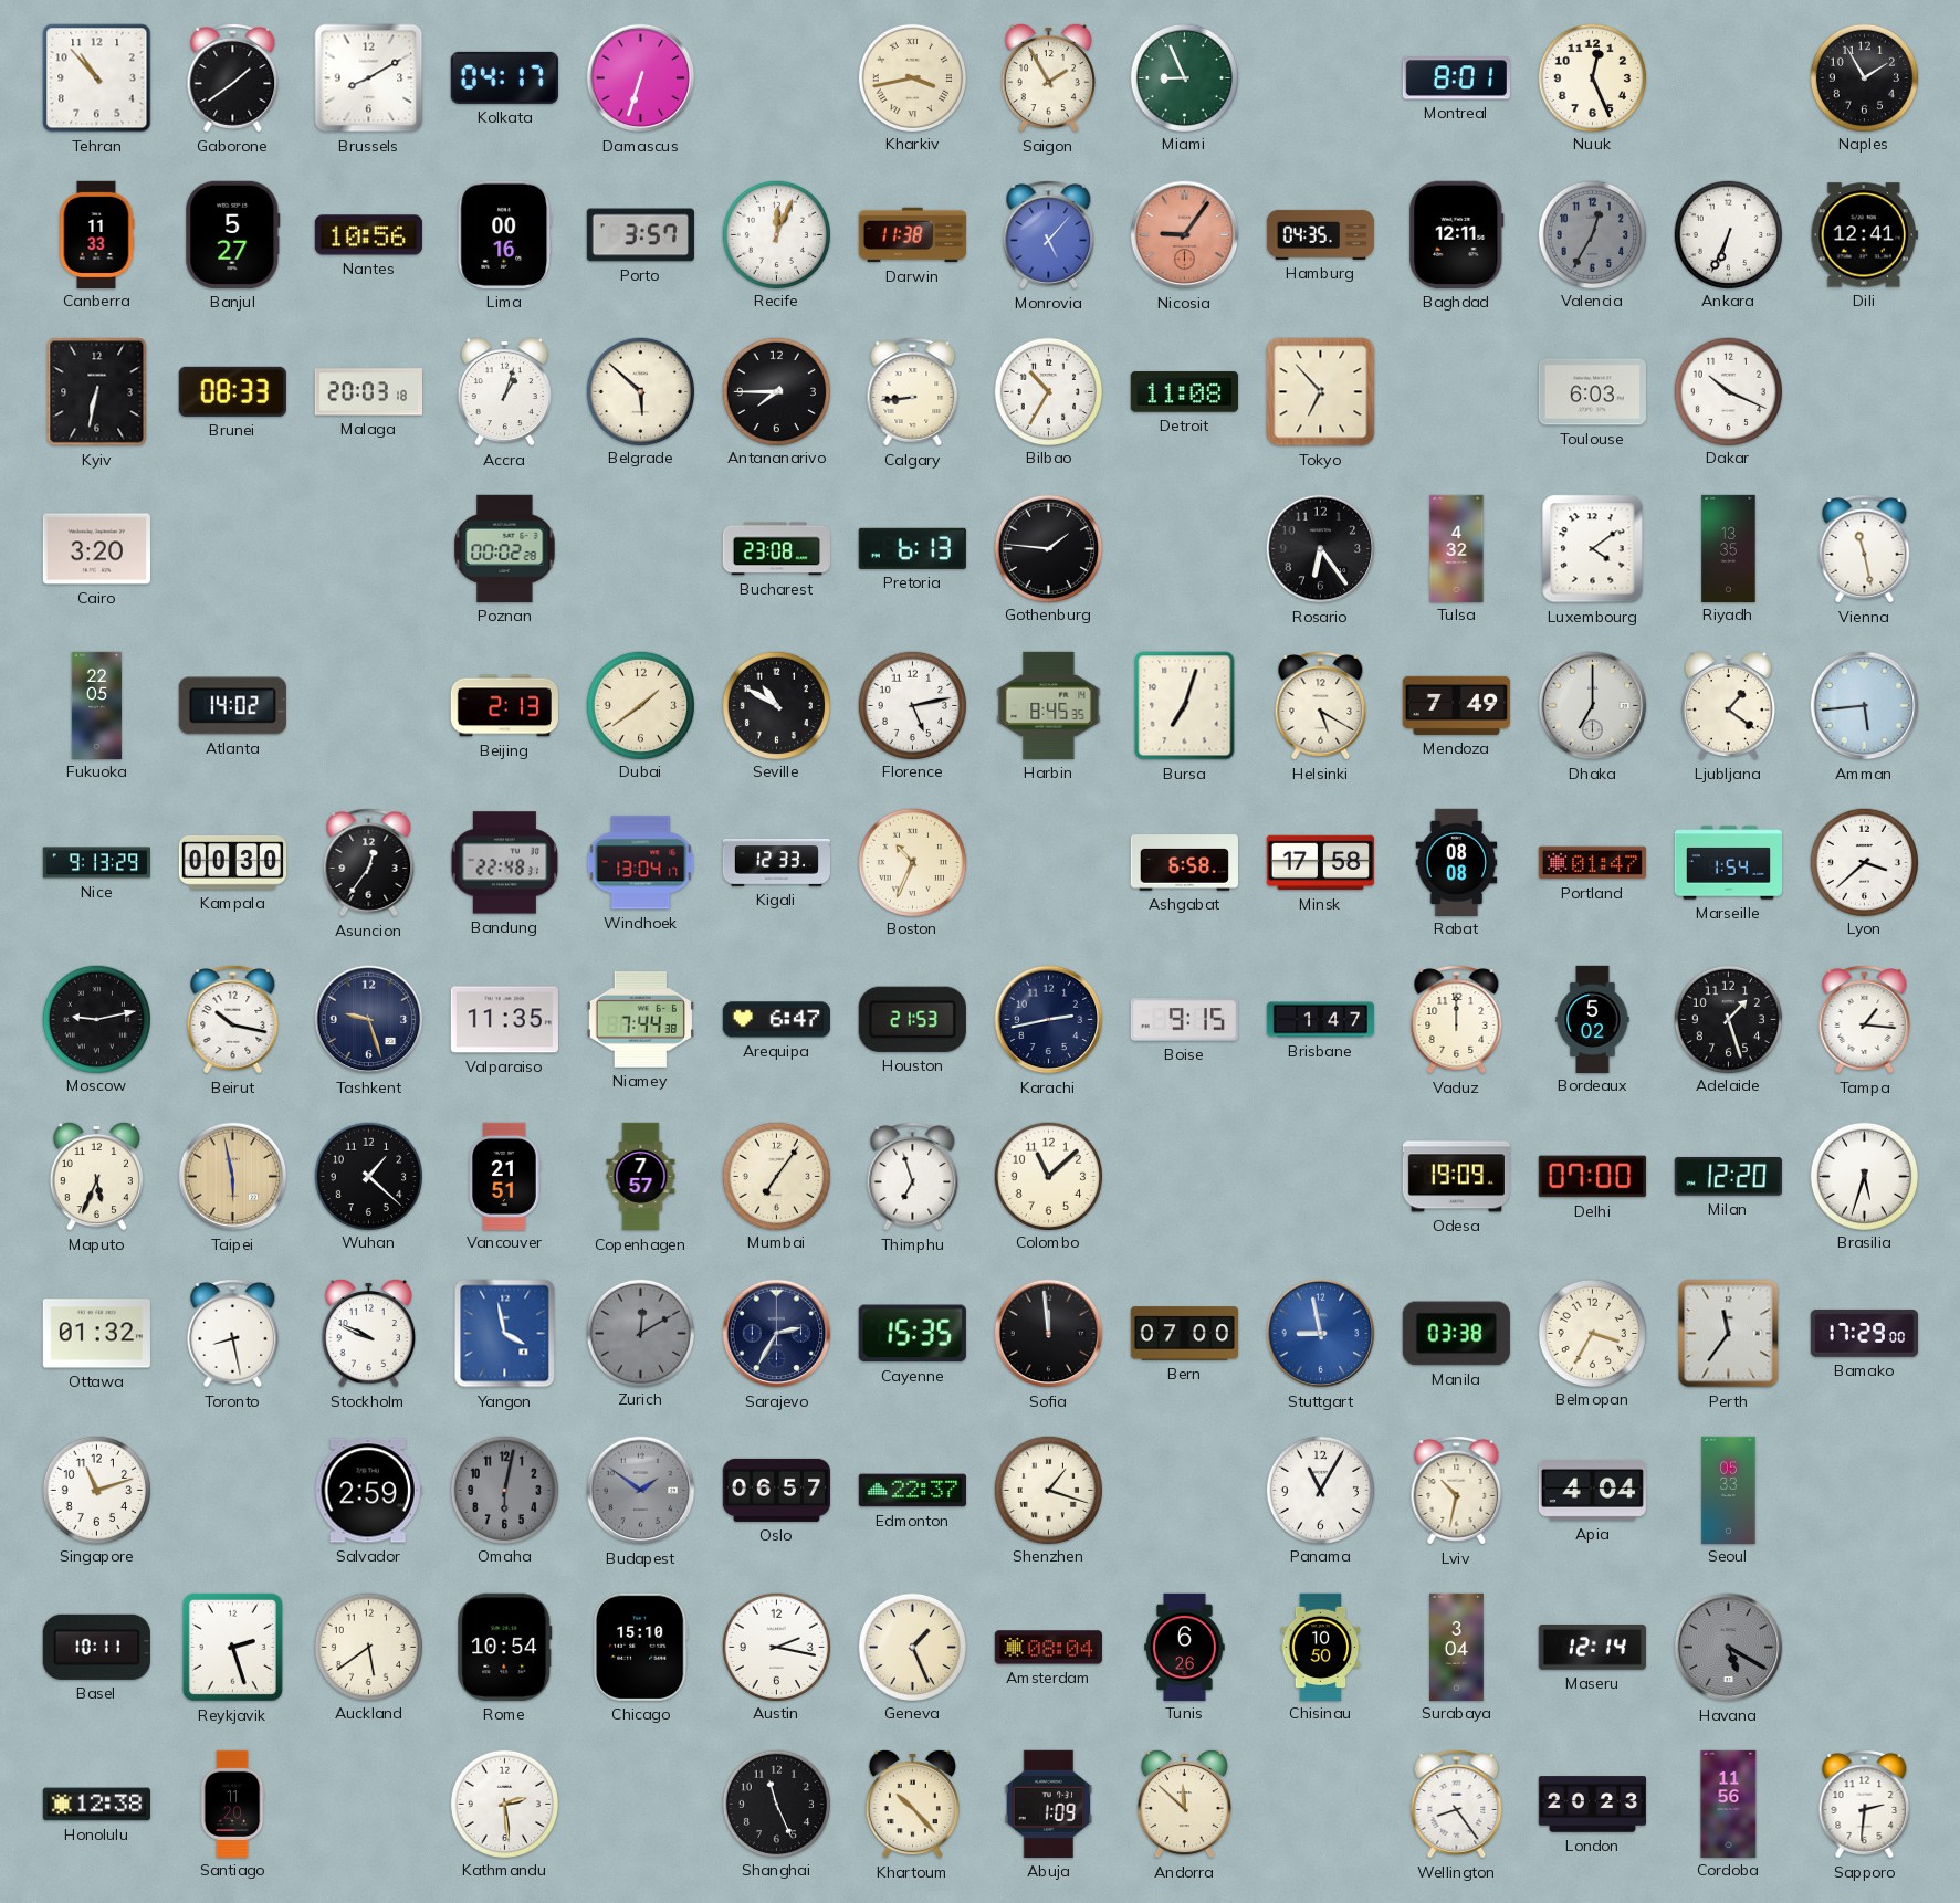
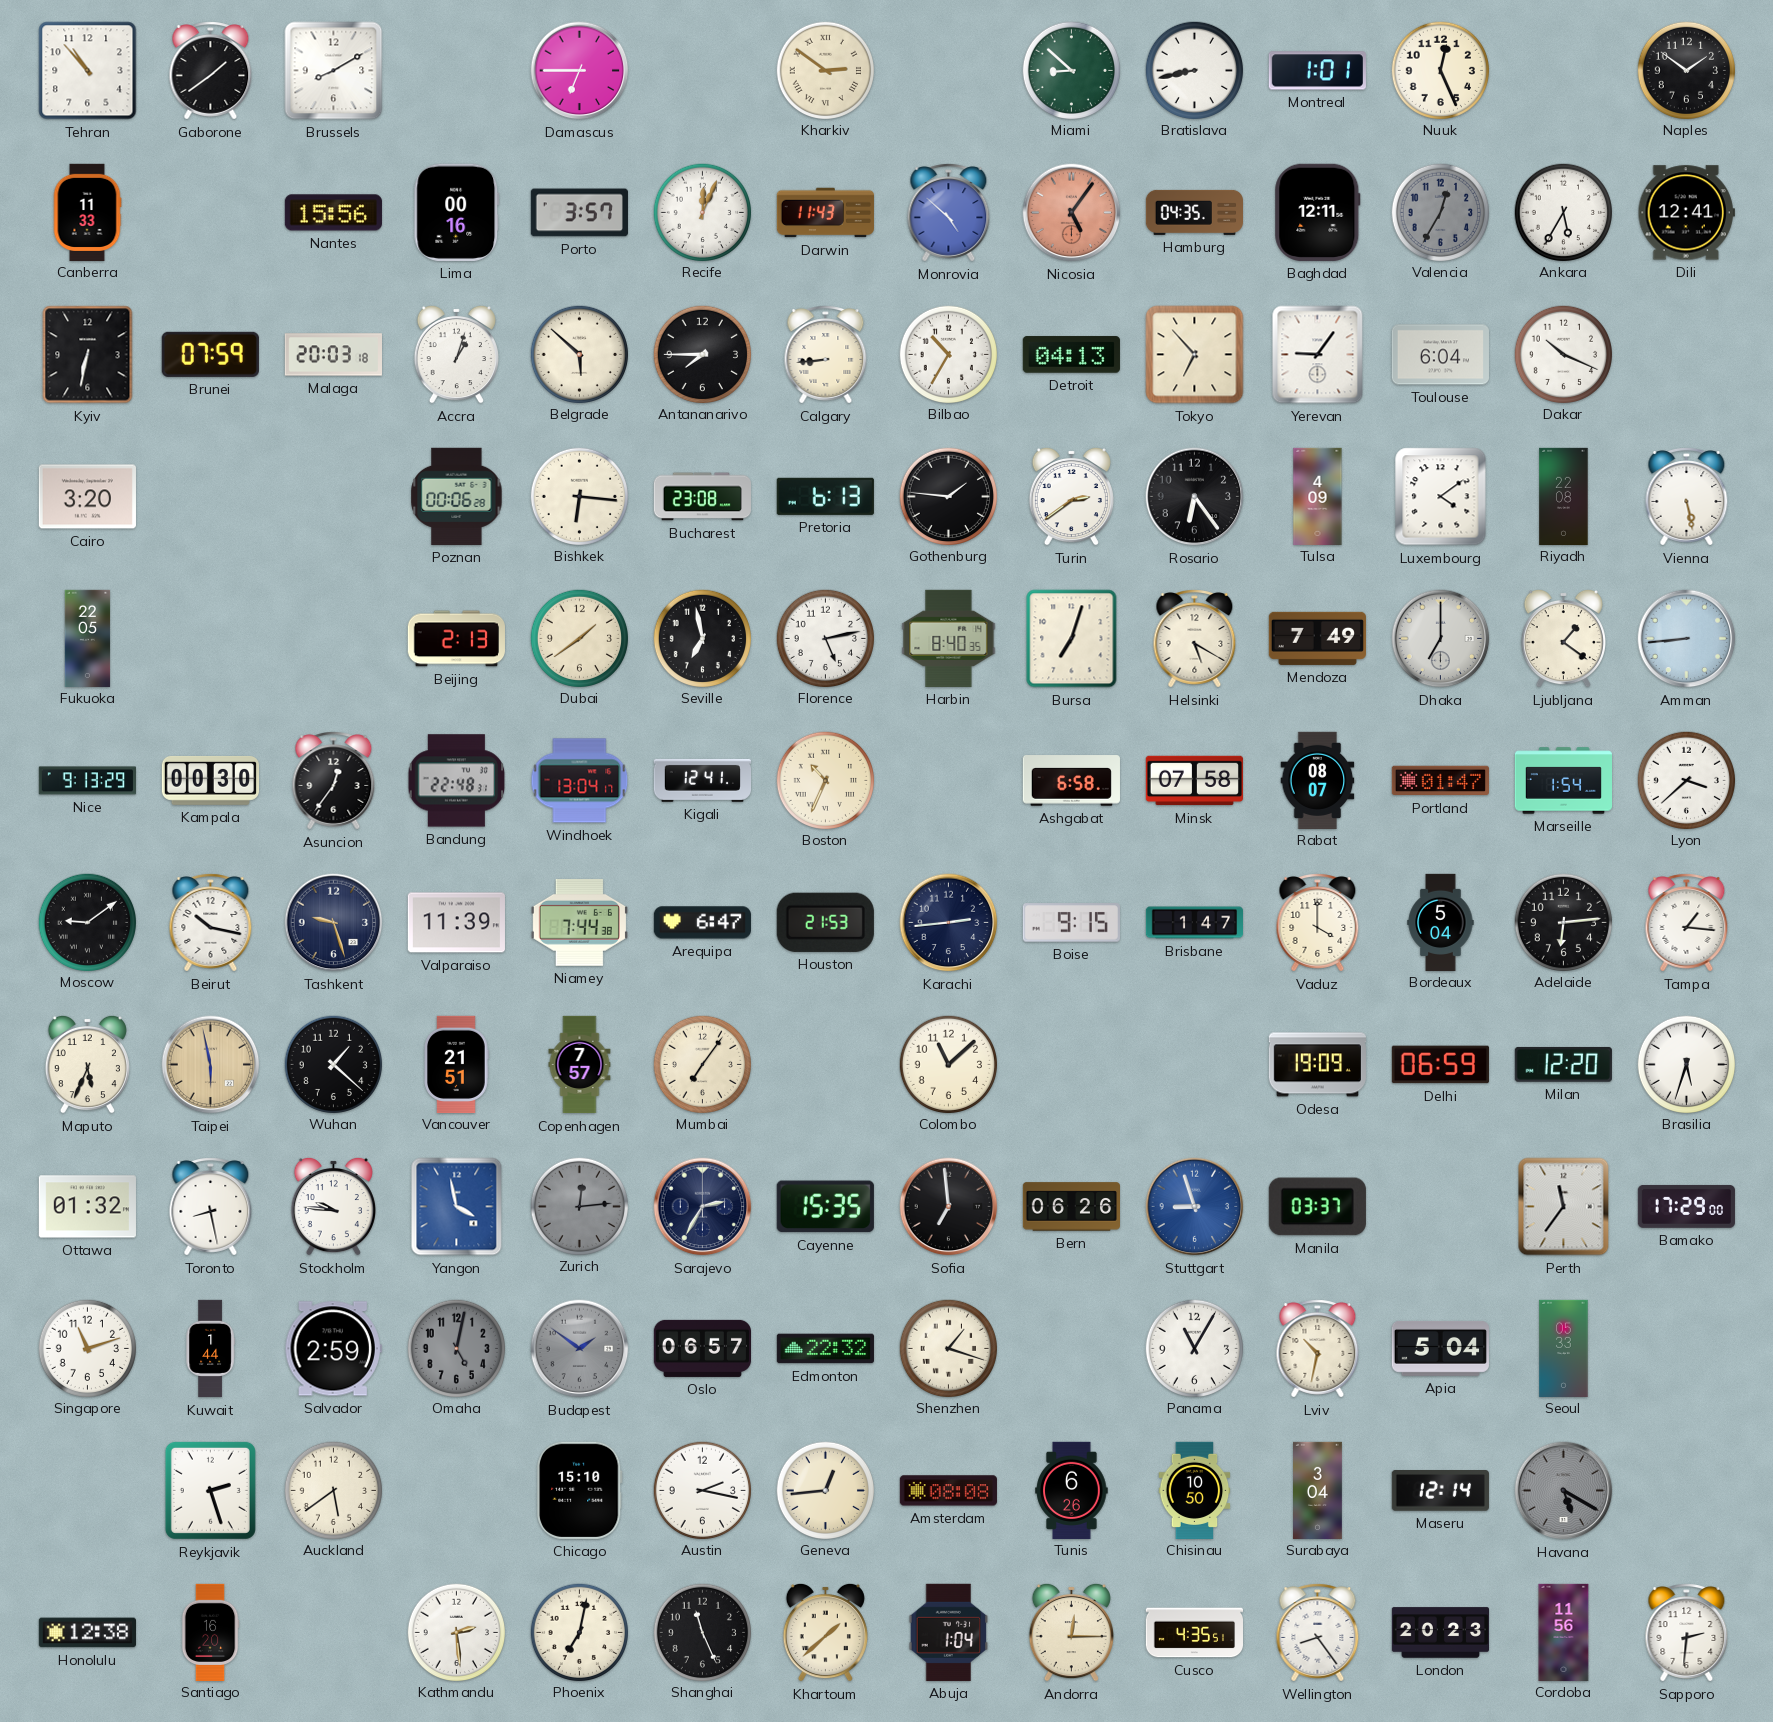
Kolkata: 04:17 -> none
Damascus: 6:33 -> 6:45
Kharkiv: 3:43 -> 2:51
Saigon: 1:55 -> none
Miami: 8:56 -> 8:52
Bratislava: none -> 8:43
Montreal: 8:01 -> 1:01
Naples: 1:55 -> 1:51
Banjul: 5:27 -> none
Nantes: 10:56 -> 15:56
Darwin: 11:38 -> 11:43
Monrovia: 5:07 -> 4:52
Nicosia: 9:06 -> 5:06
Ankara: 6:34 -> 5:35
Brunei: 08:33 -> 07:59
Detroit: 11:08 -> 04:13
Yerevan: none -> 9:06
Toulouse: 6:03 -> 6:04
Poznan: 00:02 -> 00:06
Bishkek: none -> 6:16
Turin: none -> 2:39
Tulsa: 4:32 -> 4:09
Riyadh: 13:35 -> 22:08
Vienna: 11:28 -> 5:28
Atlanta: 14:02 -> none
Seville: 10:50 -> 6:58
Harbin: 8:45 -> 8:40
Amman: 5:44 -> 8:44
Kigali: 12:33 -> 12:41
Minsk: 17:58 -> 07:58
Rabat: 08:08 -> 08:07
Moscow: 9:13 -> 9:09
Valparaiso: 11:35 -> 11:39
Karachi: 2:43 -> 2:44
Vaduz: 12:00 -> 4:00
Bordeaux: 5:02 -> 5:04
Adelaide: 1:27 -> 6:14
Thimphu: 6:57 -> none
Delhi: 07:00 -> 06:59
Stockholm: 9:49 -> 9:46
Zurich: 12:10 -> 12:14
Sofia: 11:59 -> 6:59
Bern: 07:00 -> 06:26
Stuttgart: 8:58 -> 8:57
Manila: 03:38 -> 03:37
Belmopan: 3:35 -> none
Kuwait: none -> 1:44
Omaha: 6:02 -> 5:02
Edmonton: 22:37 -> 22:32
Apia: 4:04 -> 5:04
Basel: 10:11 -> none
Rome: 10:54 -> none
Geneva: 1:26 -> 12:44
Amsterdam: 08:04 -> 08:08
Santiago: 11:20 -> 16:20
Phoenix: none -> 7:02
Khartoum: 10:23 -> 1:38
Abuja: 1:09 -> 1:04
Andorra: 11:52 -> 12:15
Cusco: none -> 4:35
